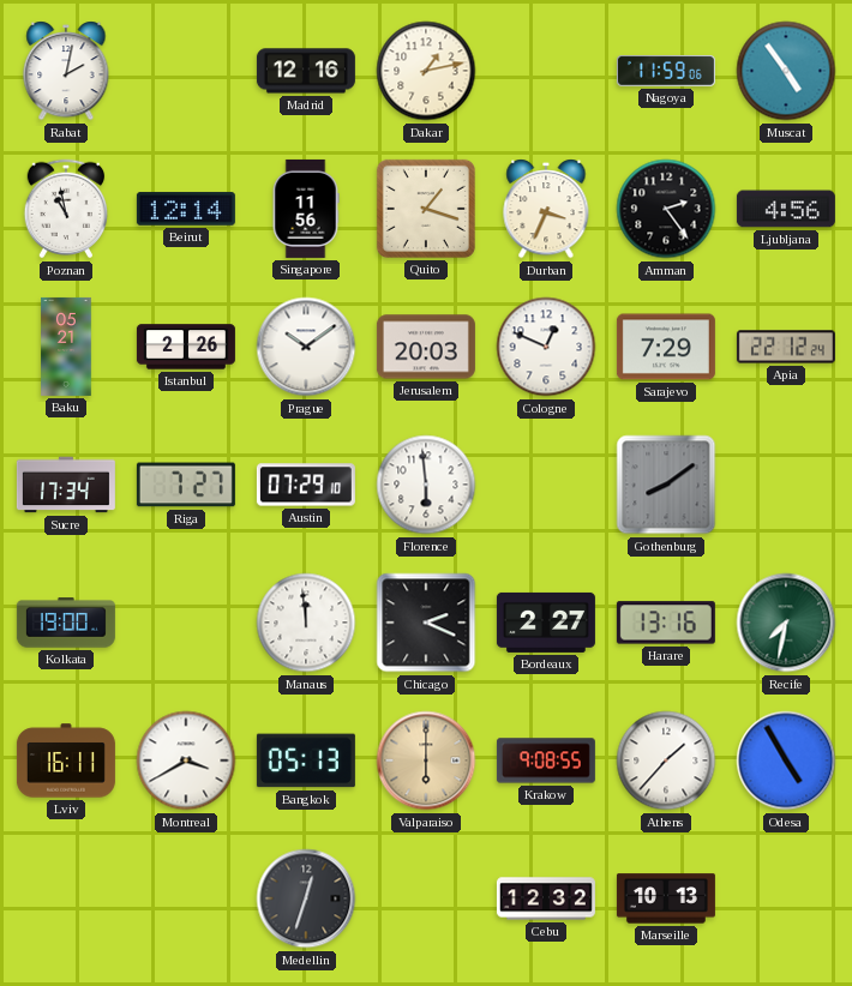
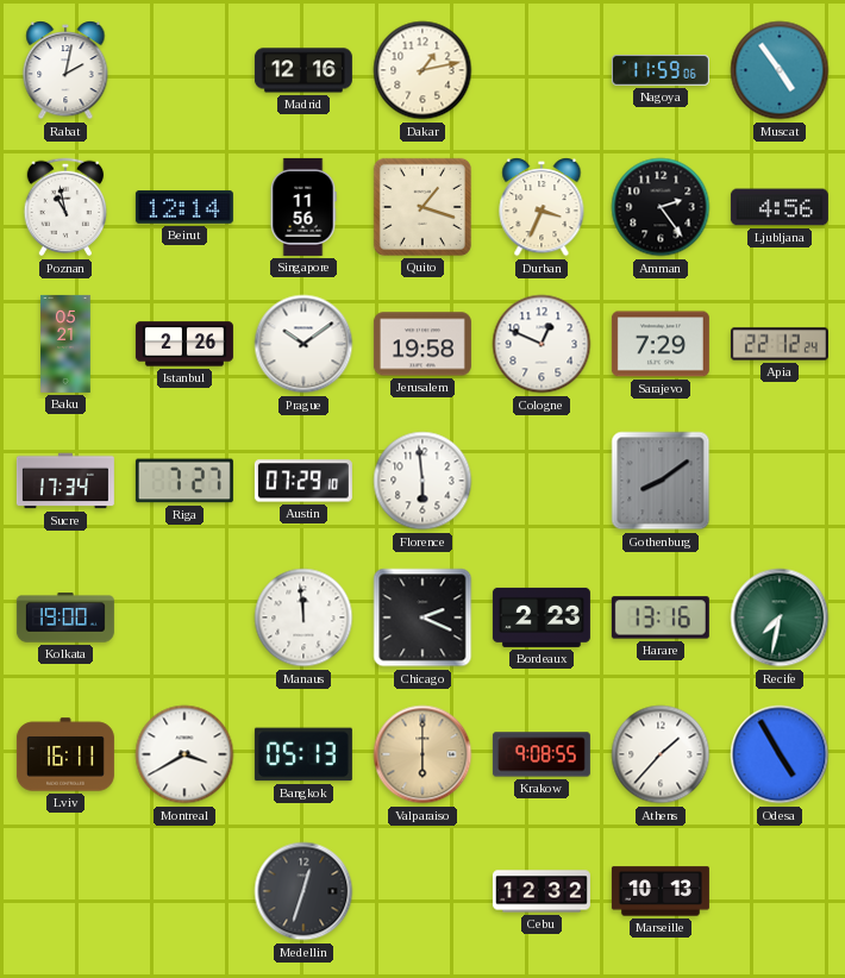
Jerusalem: 20:03 -> 19:58
Bordeaux: 2:27 -> 2:23
